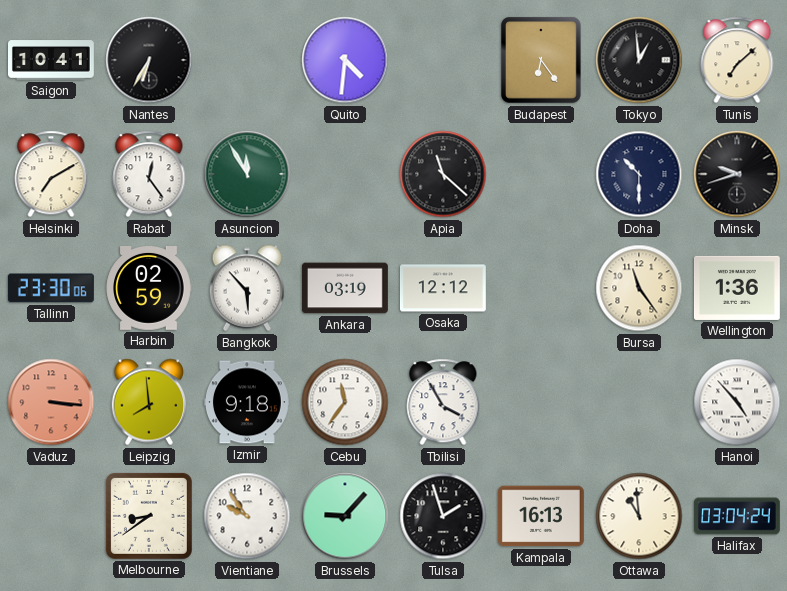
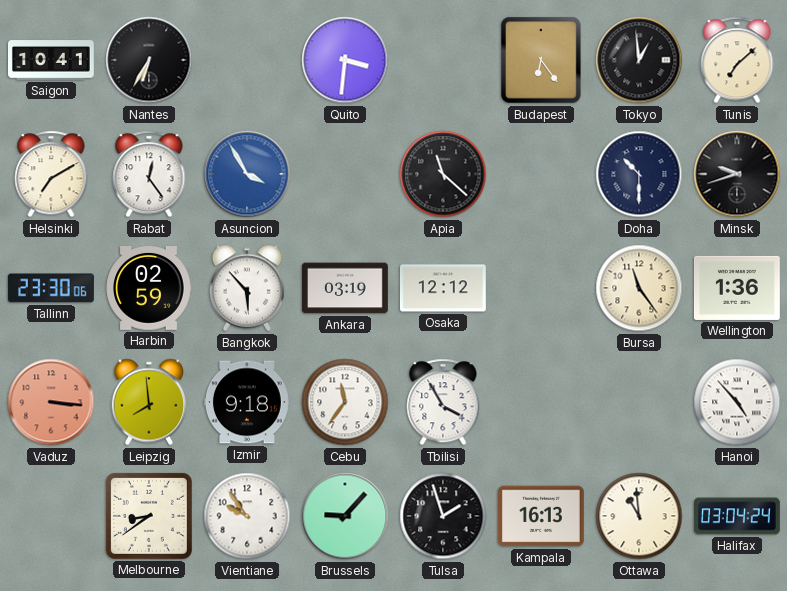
Quito: 4:31 -> 3:31
Asuncion: 11:55 -> 3:55
Asuncion dial: green -> blue
